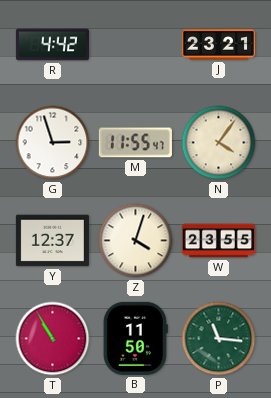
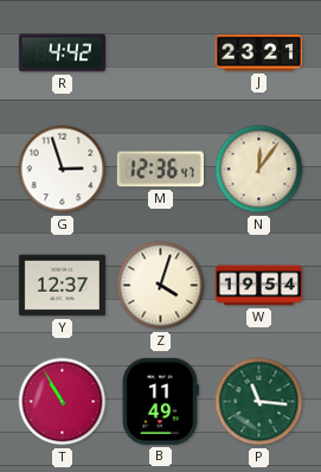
M: 11:55 -> 12:36
N: 4:06 -> 12:06
W: 23:55 -> 19:54
B: 11:50 -> 11:49
